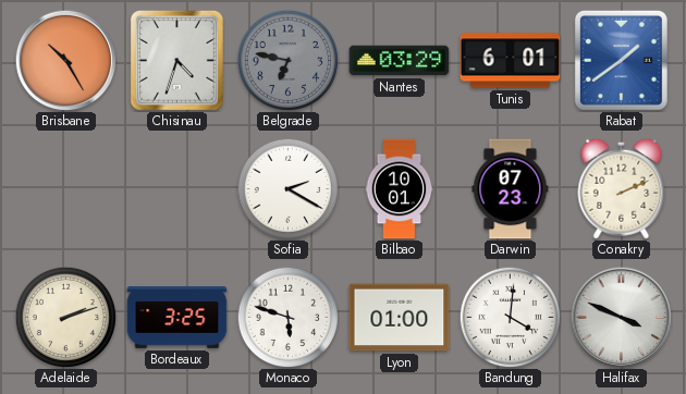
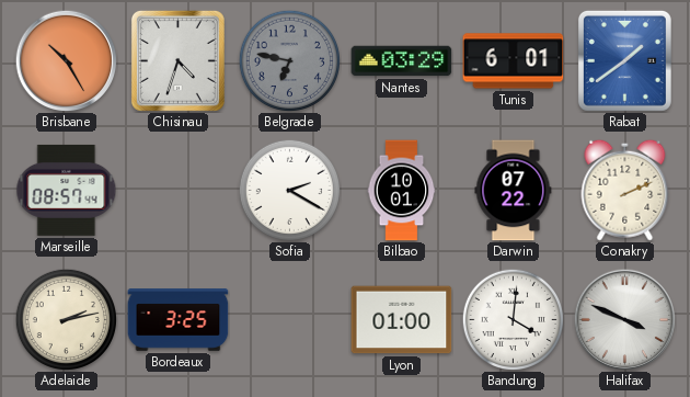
Marseille: none -> 08:57
Darwin: 07:23 -> 07:22
Adelaide: 2:12 -> 2:13
Monaco: 5:48 -> none
